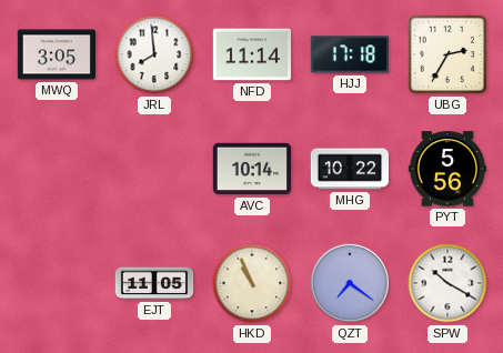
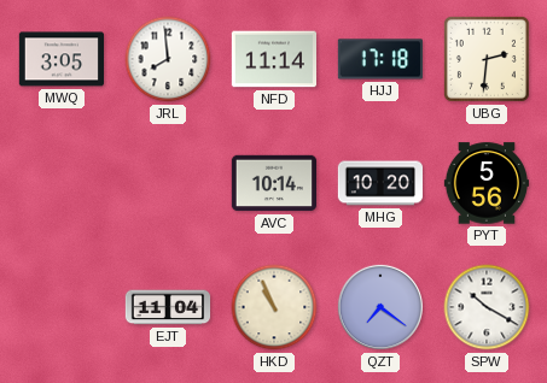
UBG: 2:35 -> 2:31
MHG: 10:22 -> 10:20
EJT: 11:05 -> 11:04
